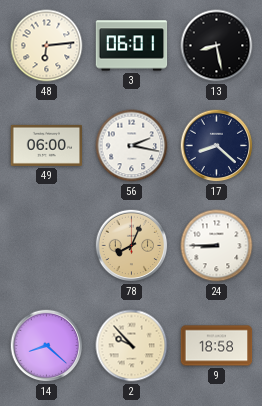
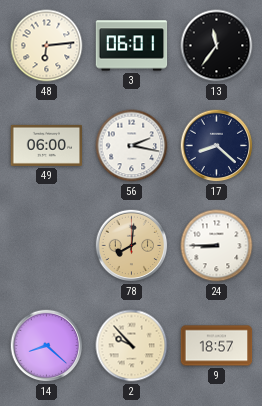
13: 8:28 -> 11:36
78: 8:04 -> 8:01
9: 18:58 -> 18:57
